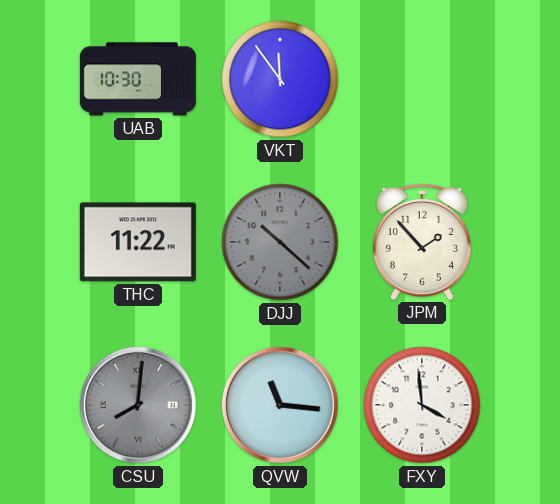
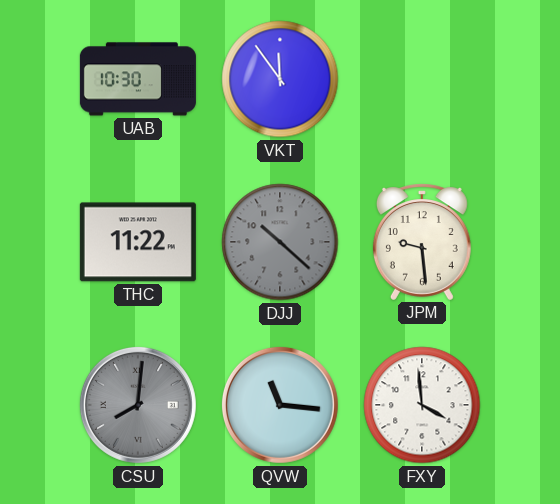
JPM: 1:53 -> 9:29
